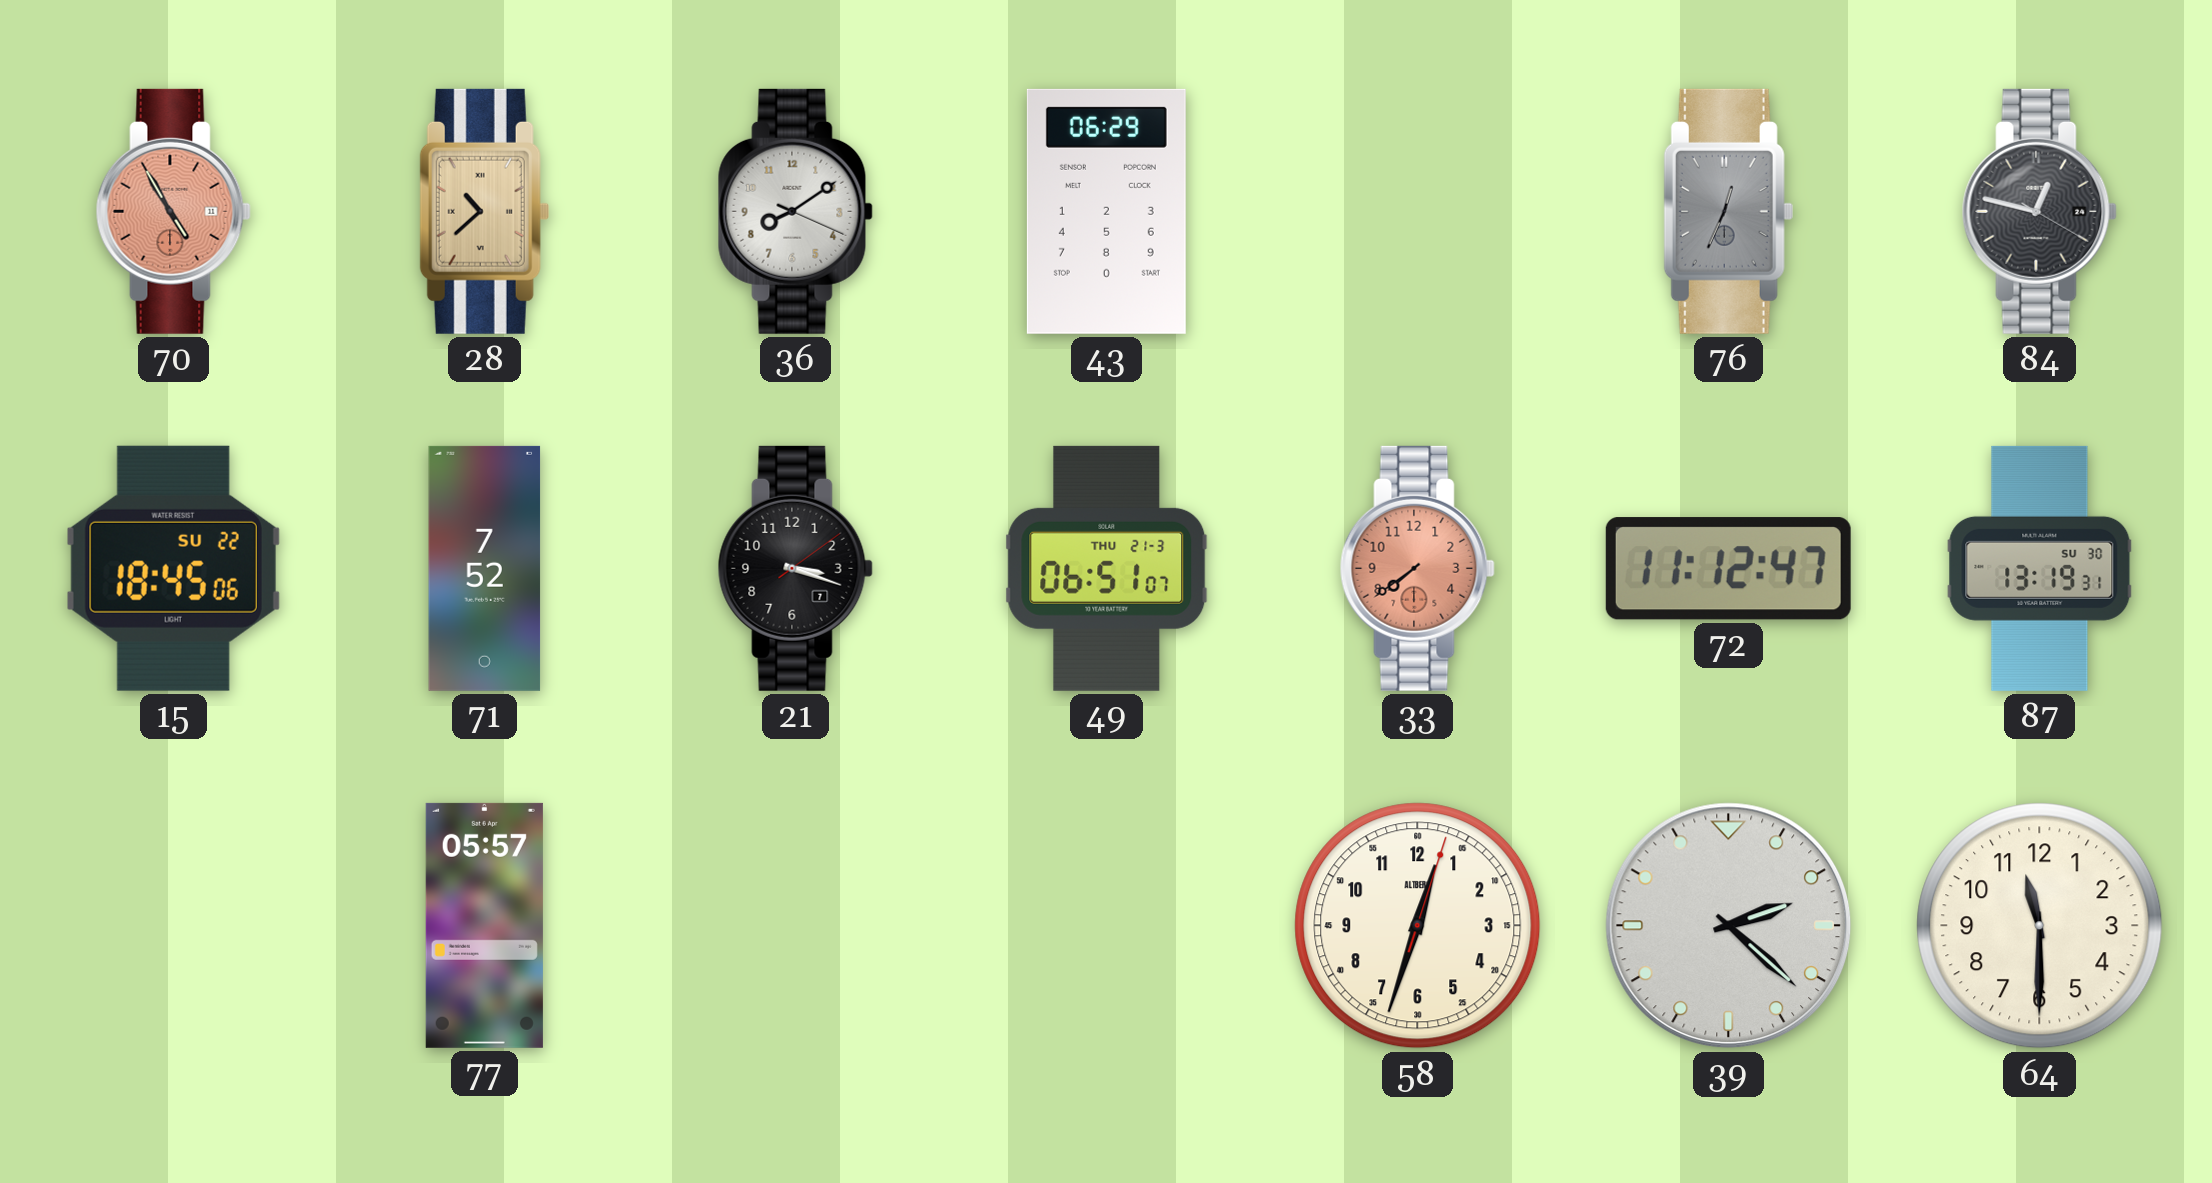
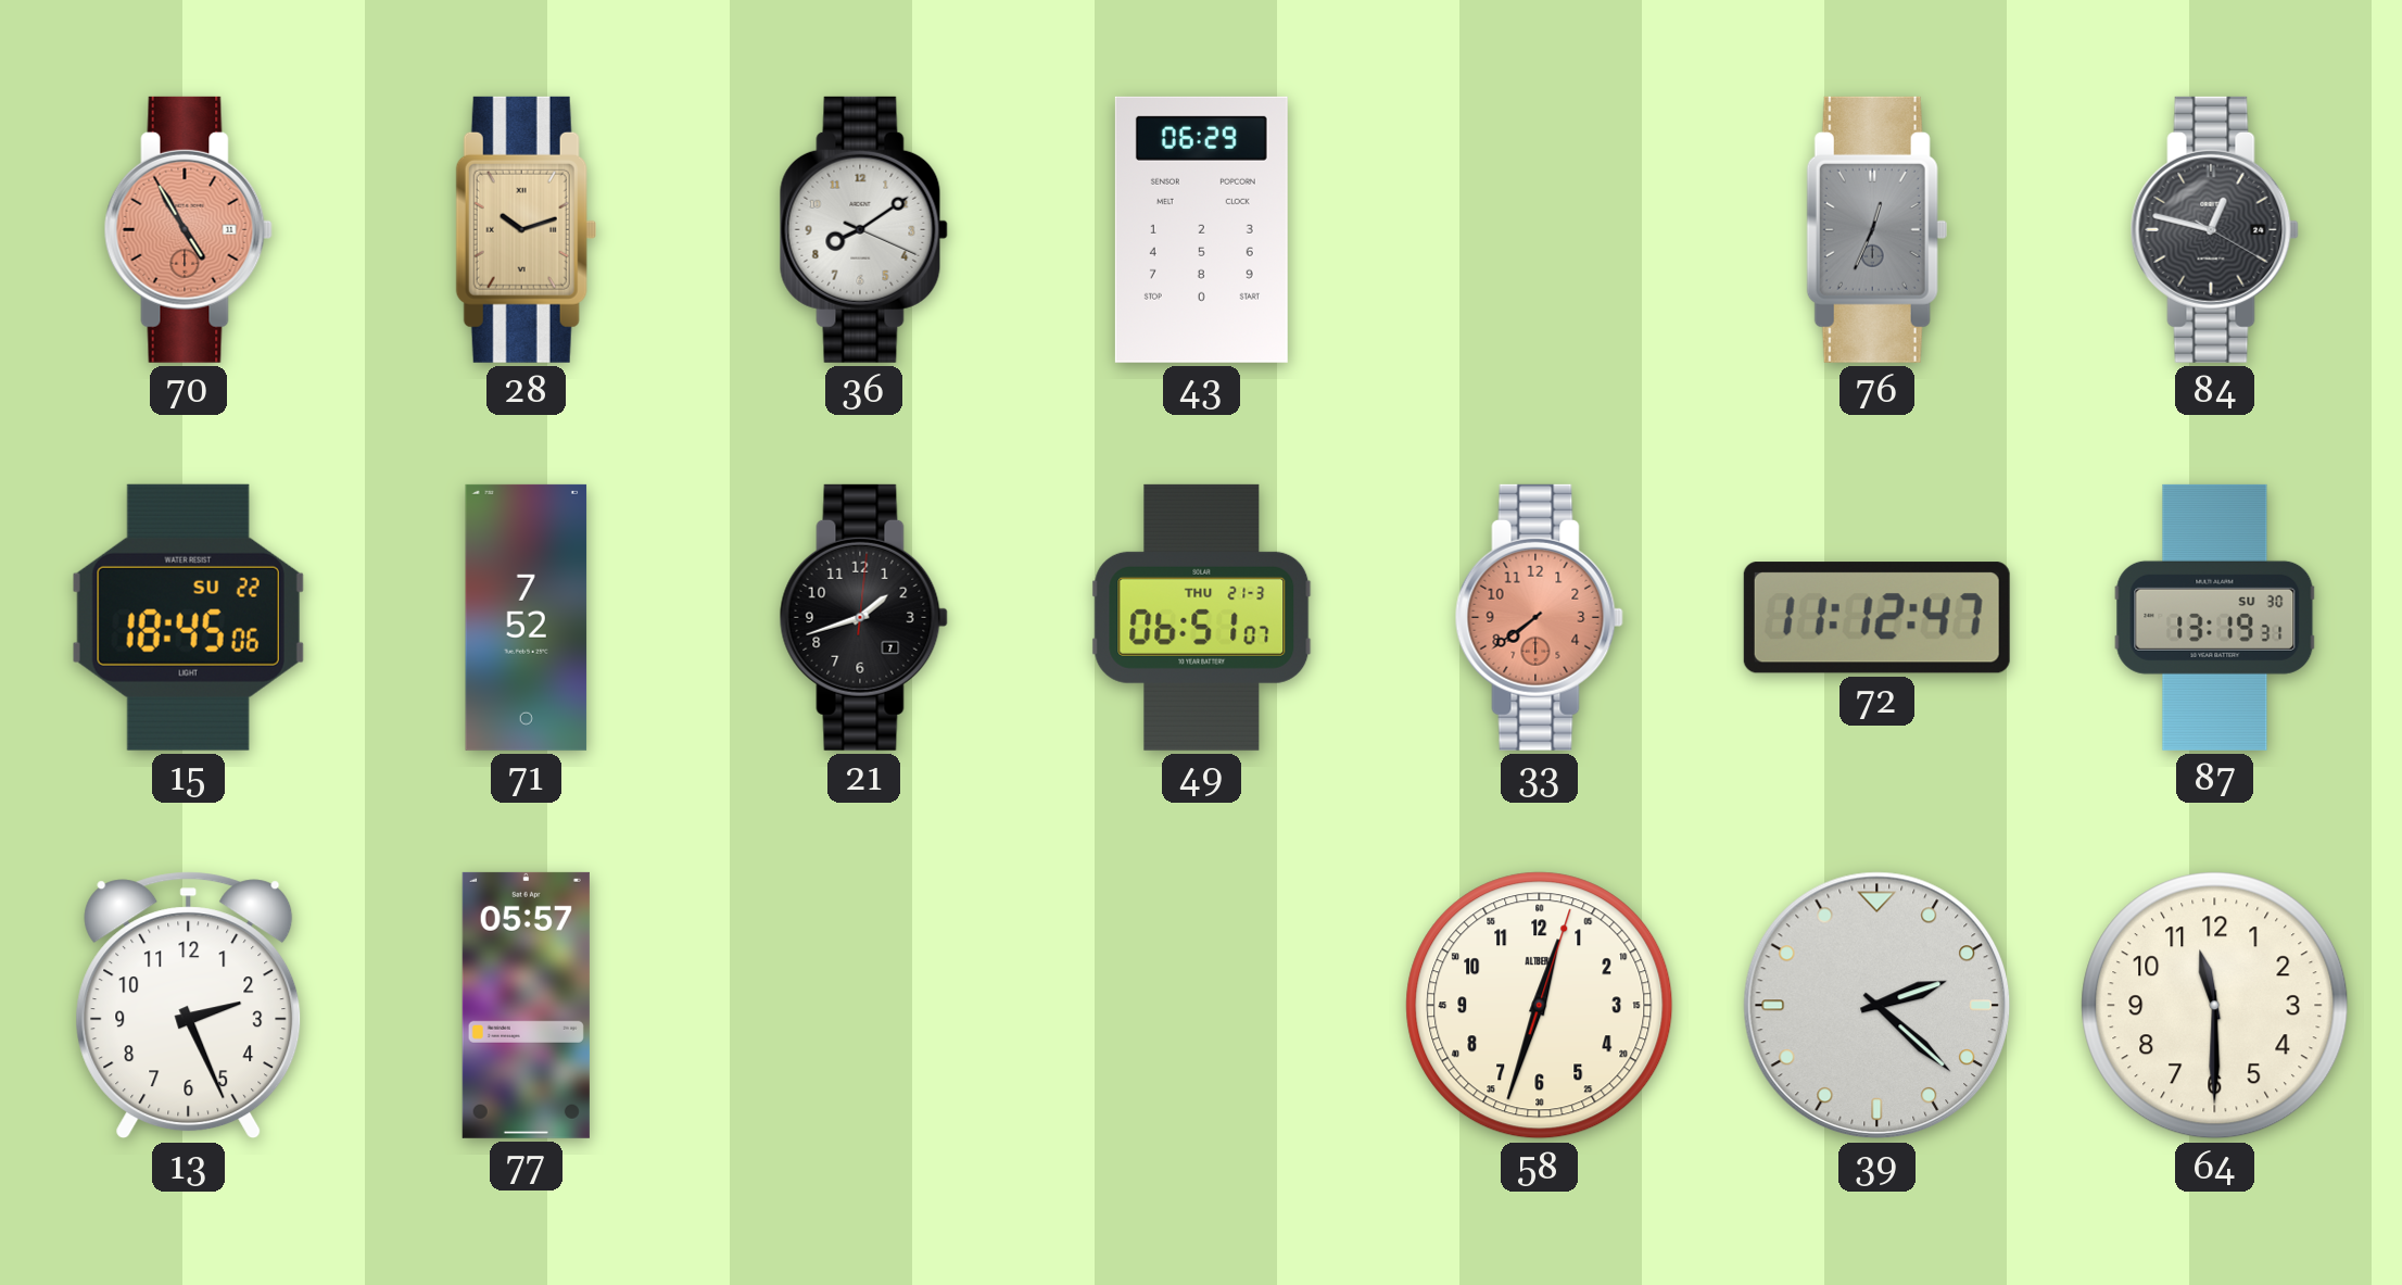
28: 10:38 -> 10:12
21: 3:18 -> 1:42
13: none -> 2:26
